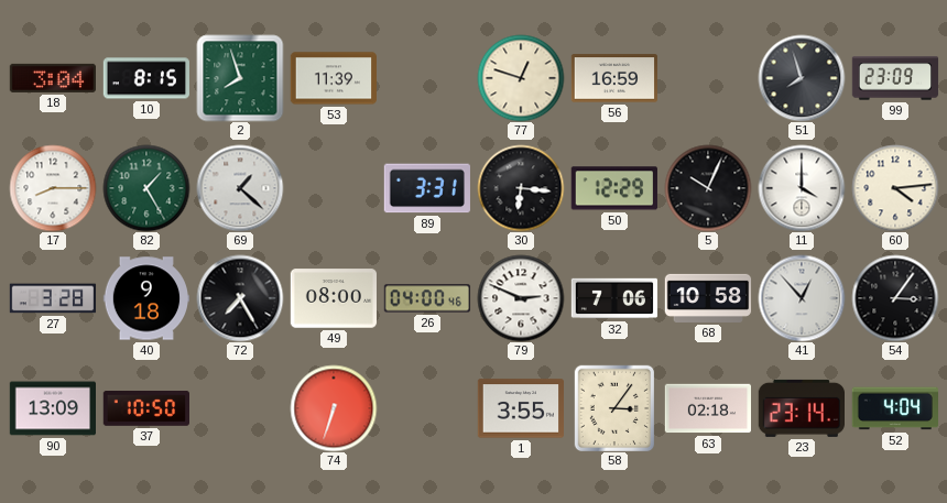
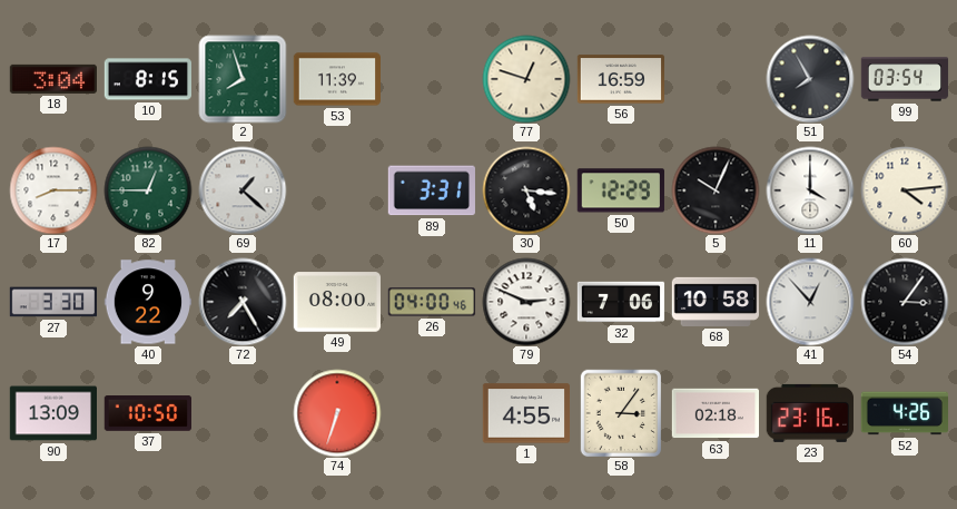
51: 7:57 -> 7:55
99: 23:09 -> 03:54
82: 1:25 -> 12:45
30: 6:16 -> 5:16
27: 3:28 -> 3:30
40: 9:18 -> 9:22
1: 3:55 -> 4:55
23: 23:14 -> 23:16
52: 4:04 -> 4:26
